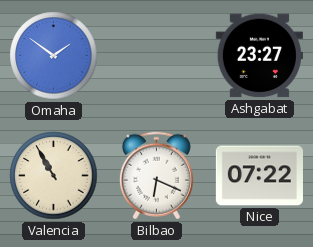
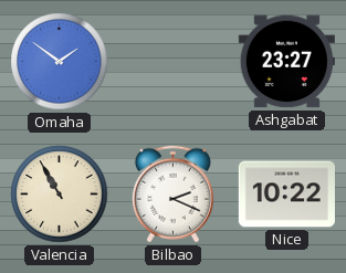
Bilbao: 6:19 -> 2:19
Nice: 07:22 -> 10:22
